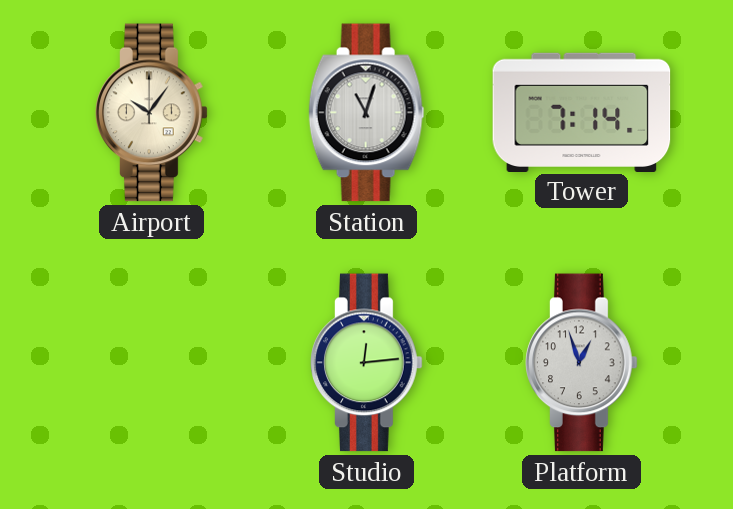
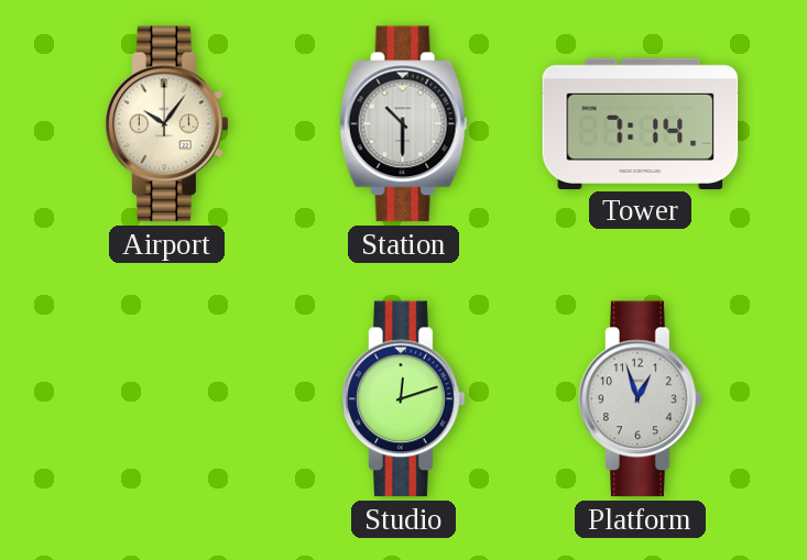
Station: 11:03 -> 10:30
Studio: 12:14 -> 12:12
